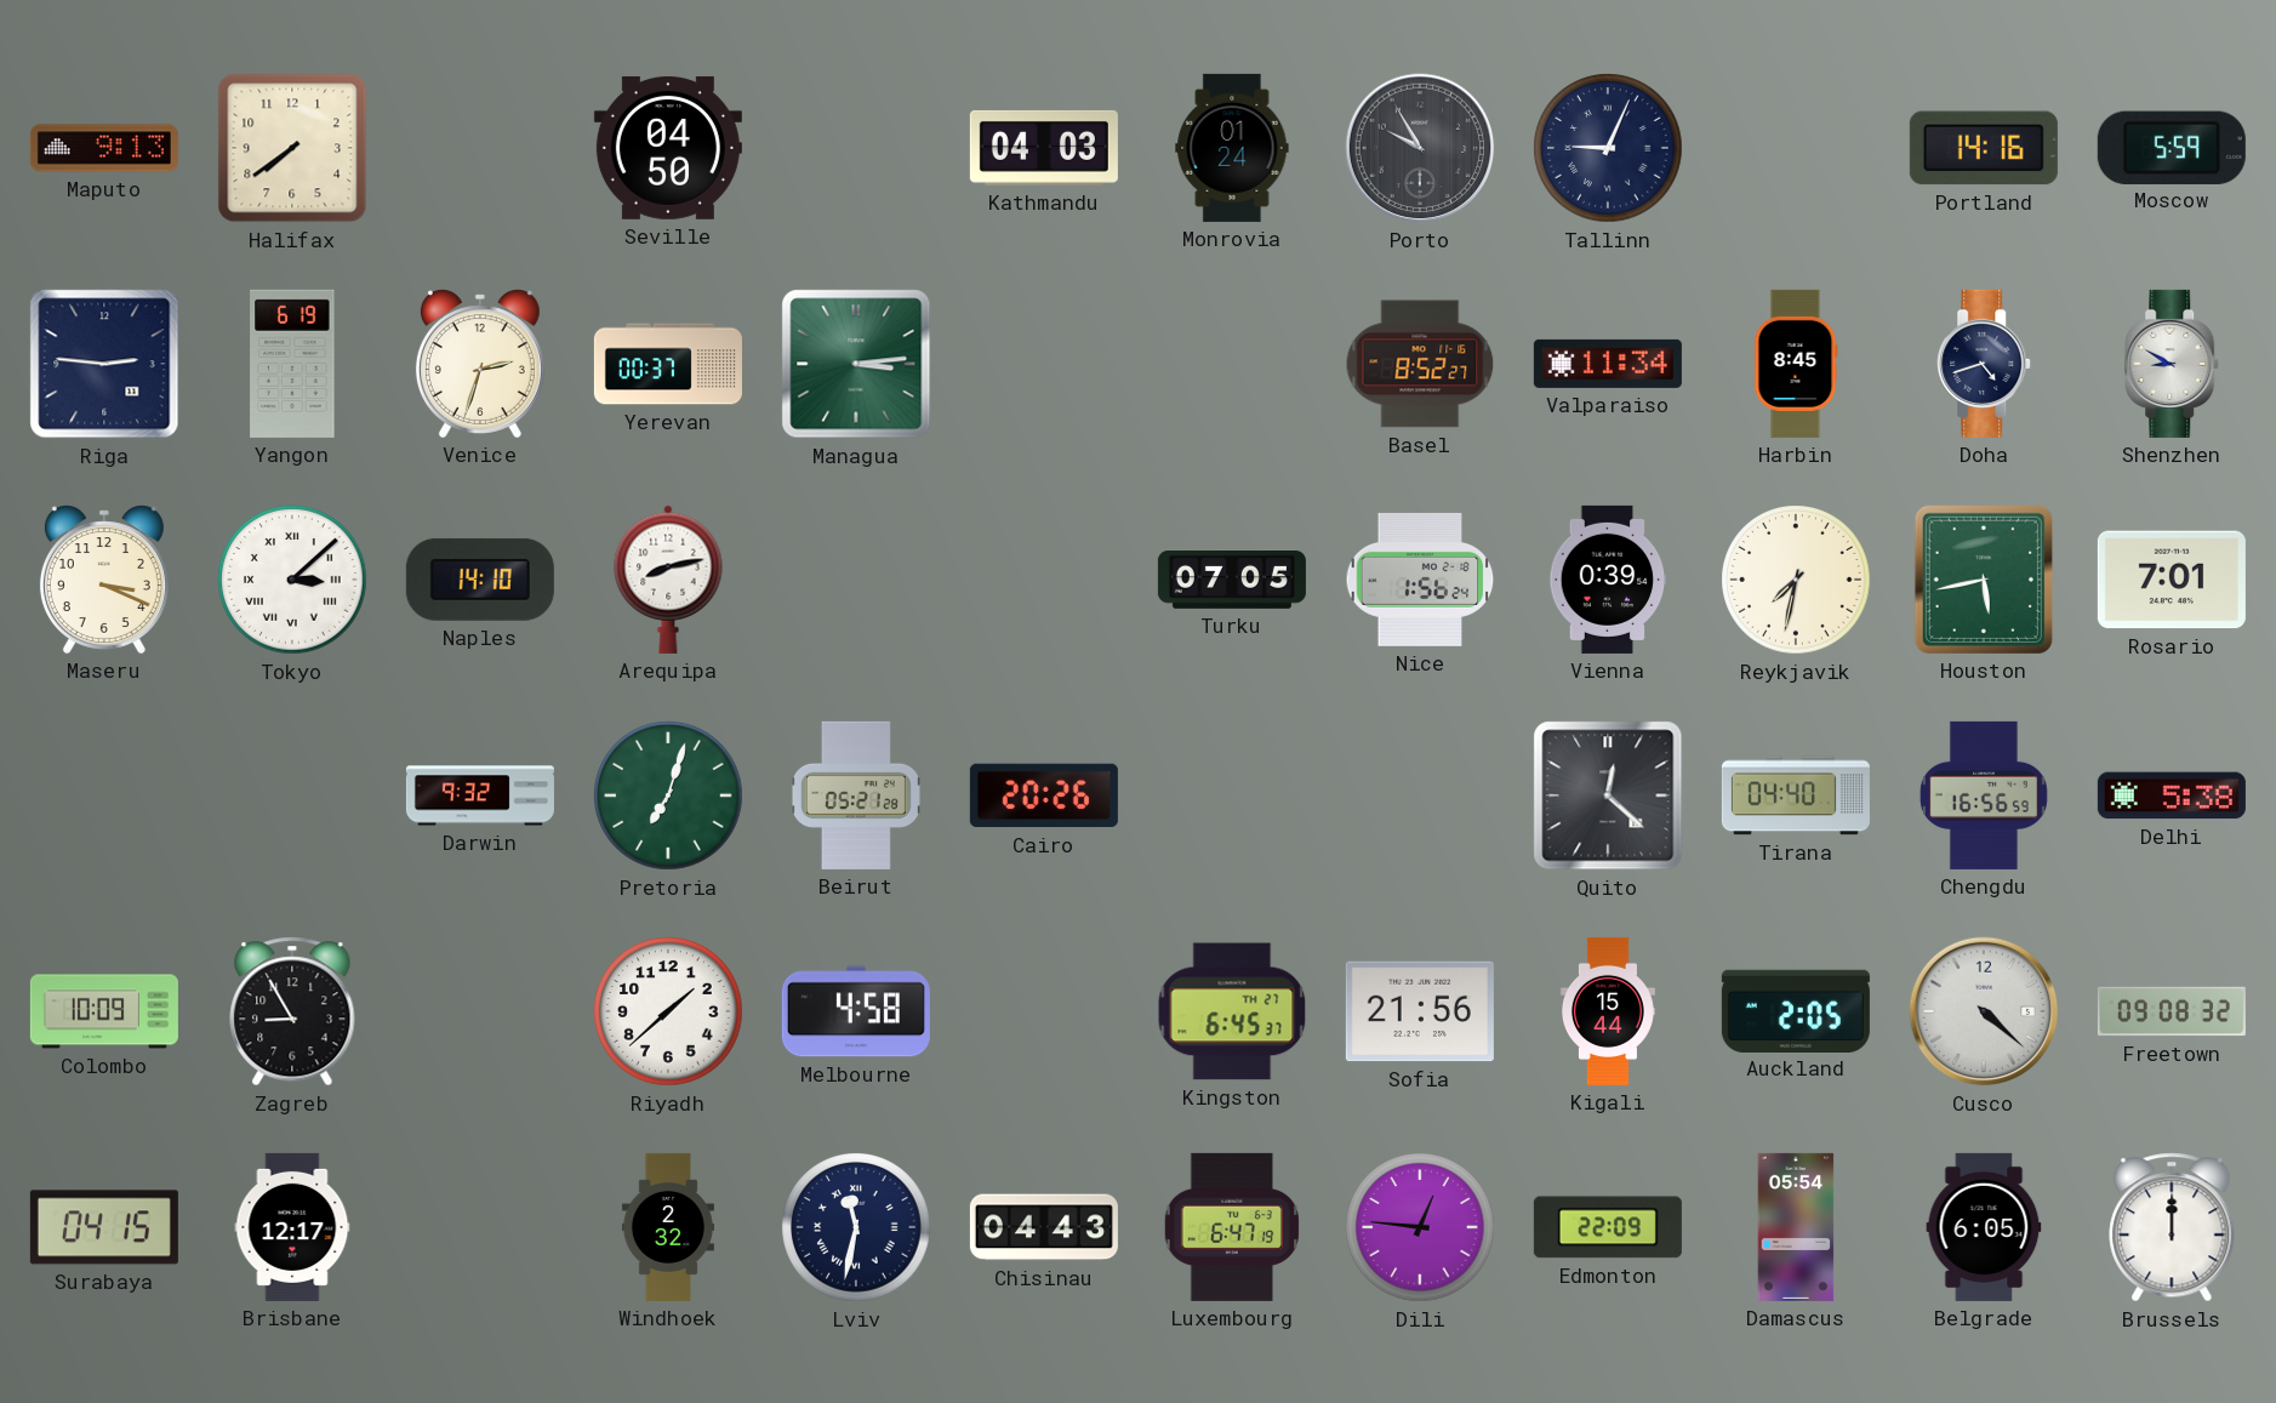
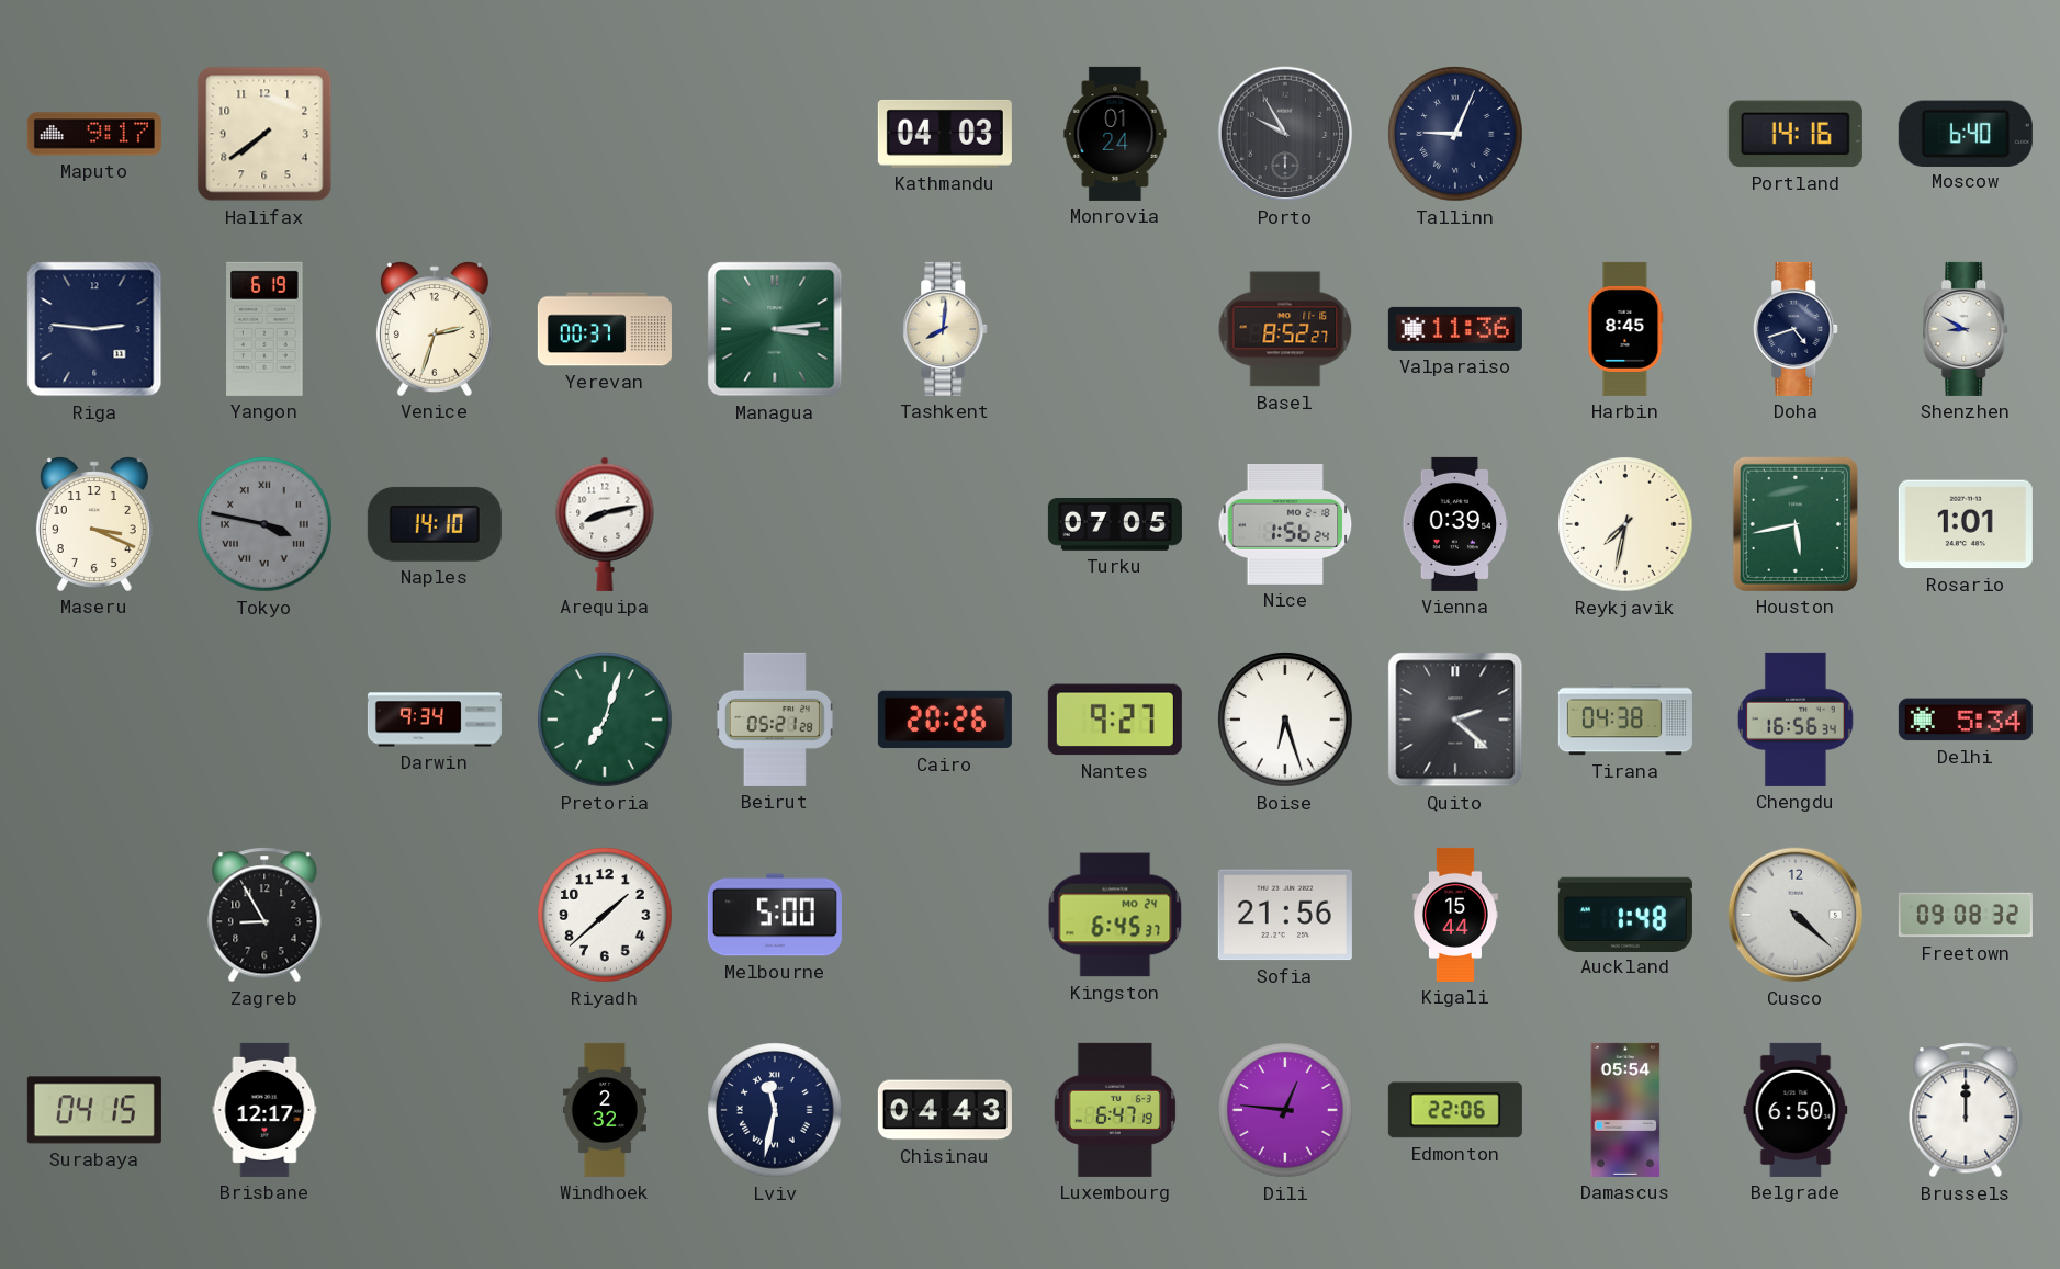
Maputo: 9:13 -> 9:17
Seville: 04:50 -> none
Moscow: 5:59 -> 6:40
Tashkent: none -> 8:01
Valparaiso: 11:34 -> 11:36
Tokyo: 3:08 -> 3:47
Tokyo dial: white -> grey
Rosario: 7:01 -> 1:01
Darwin: 9:32 -> 9:34
Nantes: none -> 9:27
Boise: none -> 6:27
Quito: 12:22 -> 2:22
Tirana: 04:40 -> 04:38
Chengdu: 16:56:59 -> 16:56:34
Delhi: 5:38 -> 5:34
Colombo: 10:09 -> none
Melbourne: 4:58 -> 5:00
Kingston date: TH 27 -> MO 24
Auckland: 2:05 -> 1:48
Edmonton: 22:09 -> 22:06
Belgrade: 6:05 -> 6:50
